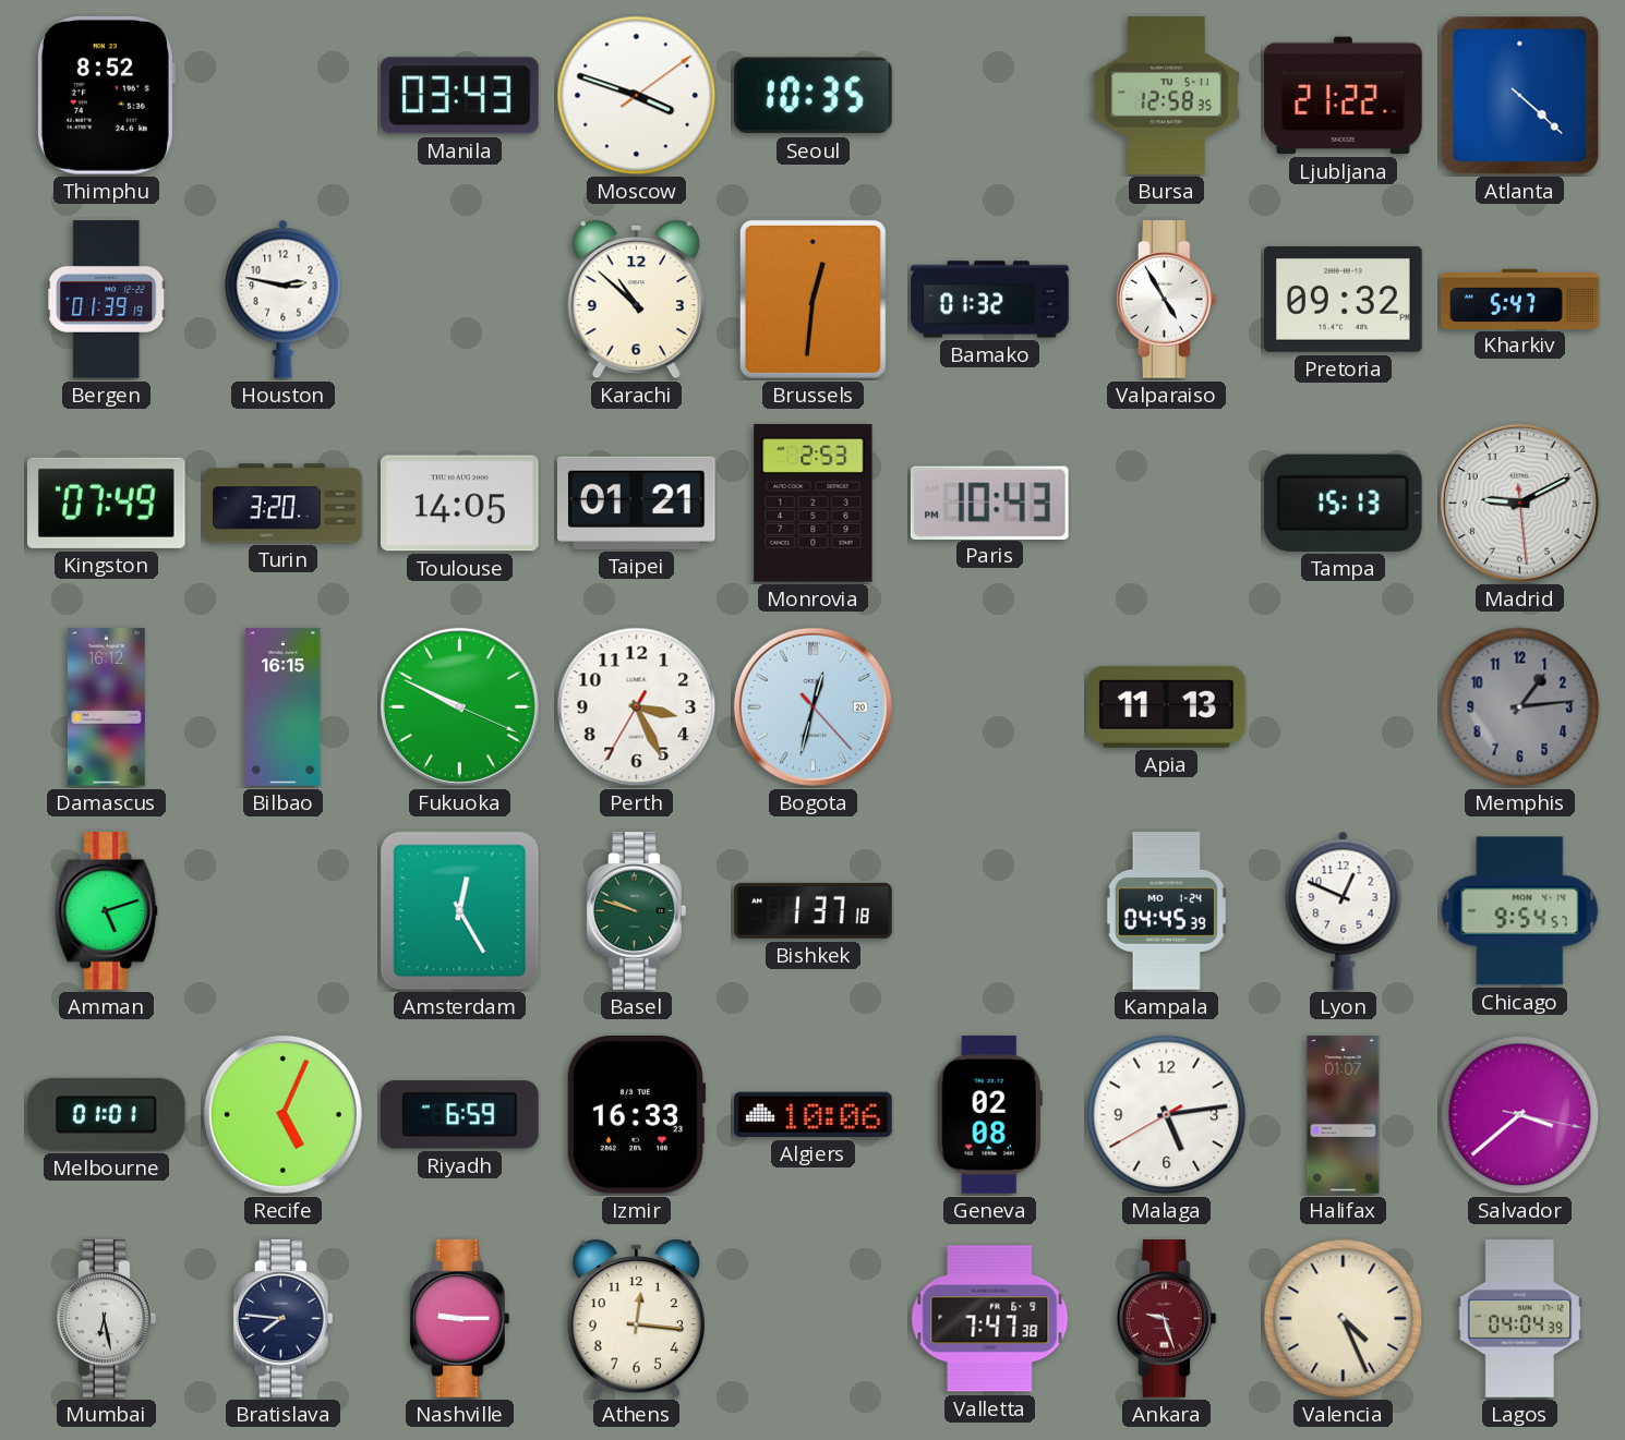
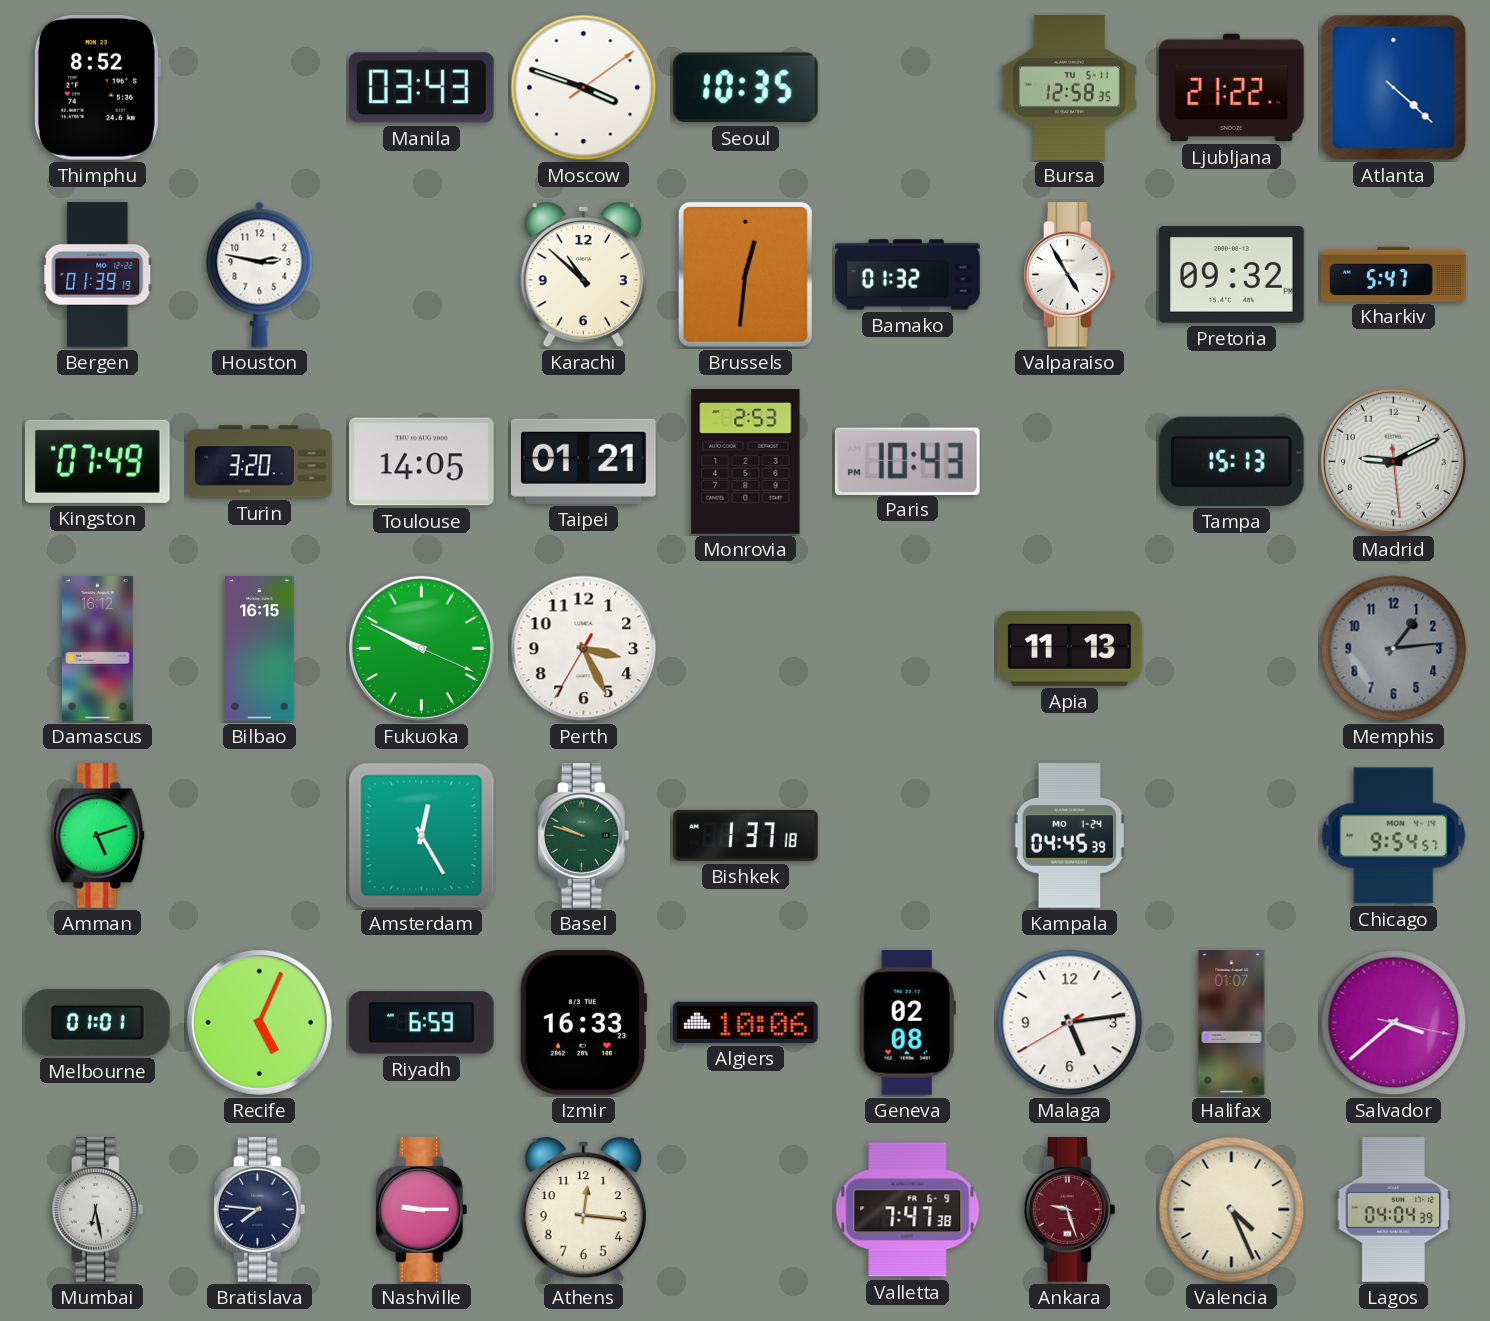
Bogota: 12:32 -> none
Lyon: 12:49 -> none
